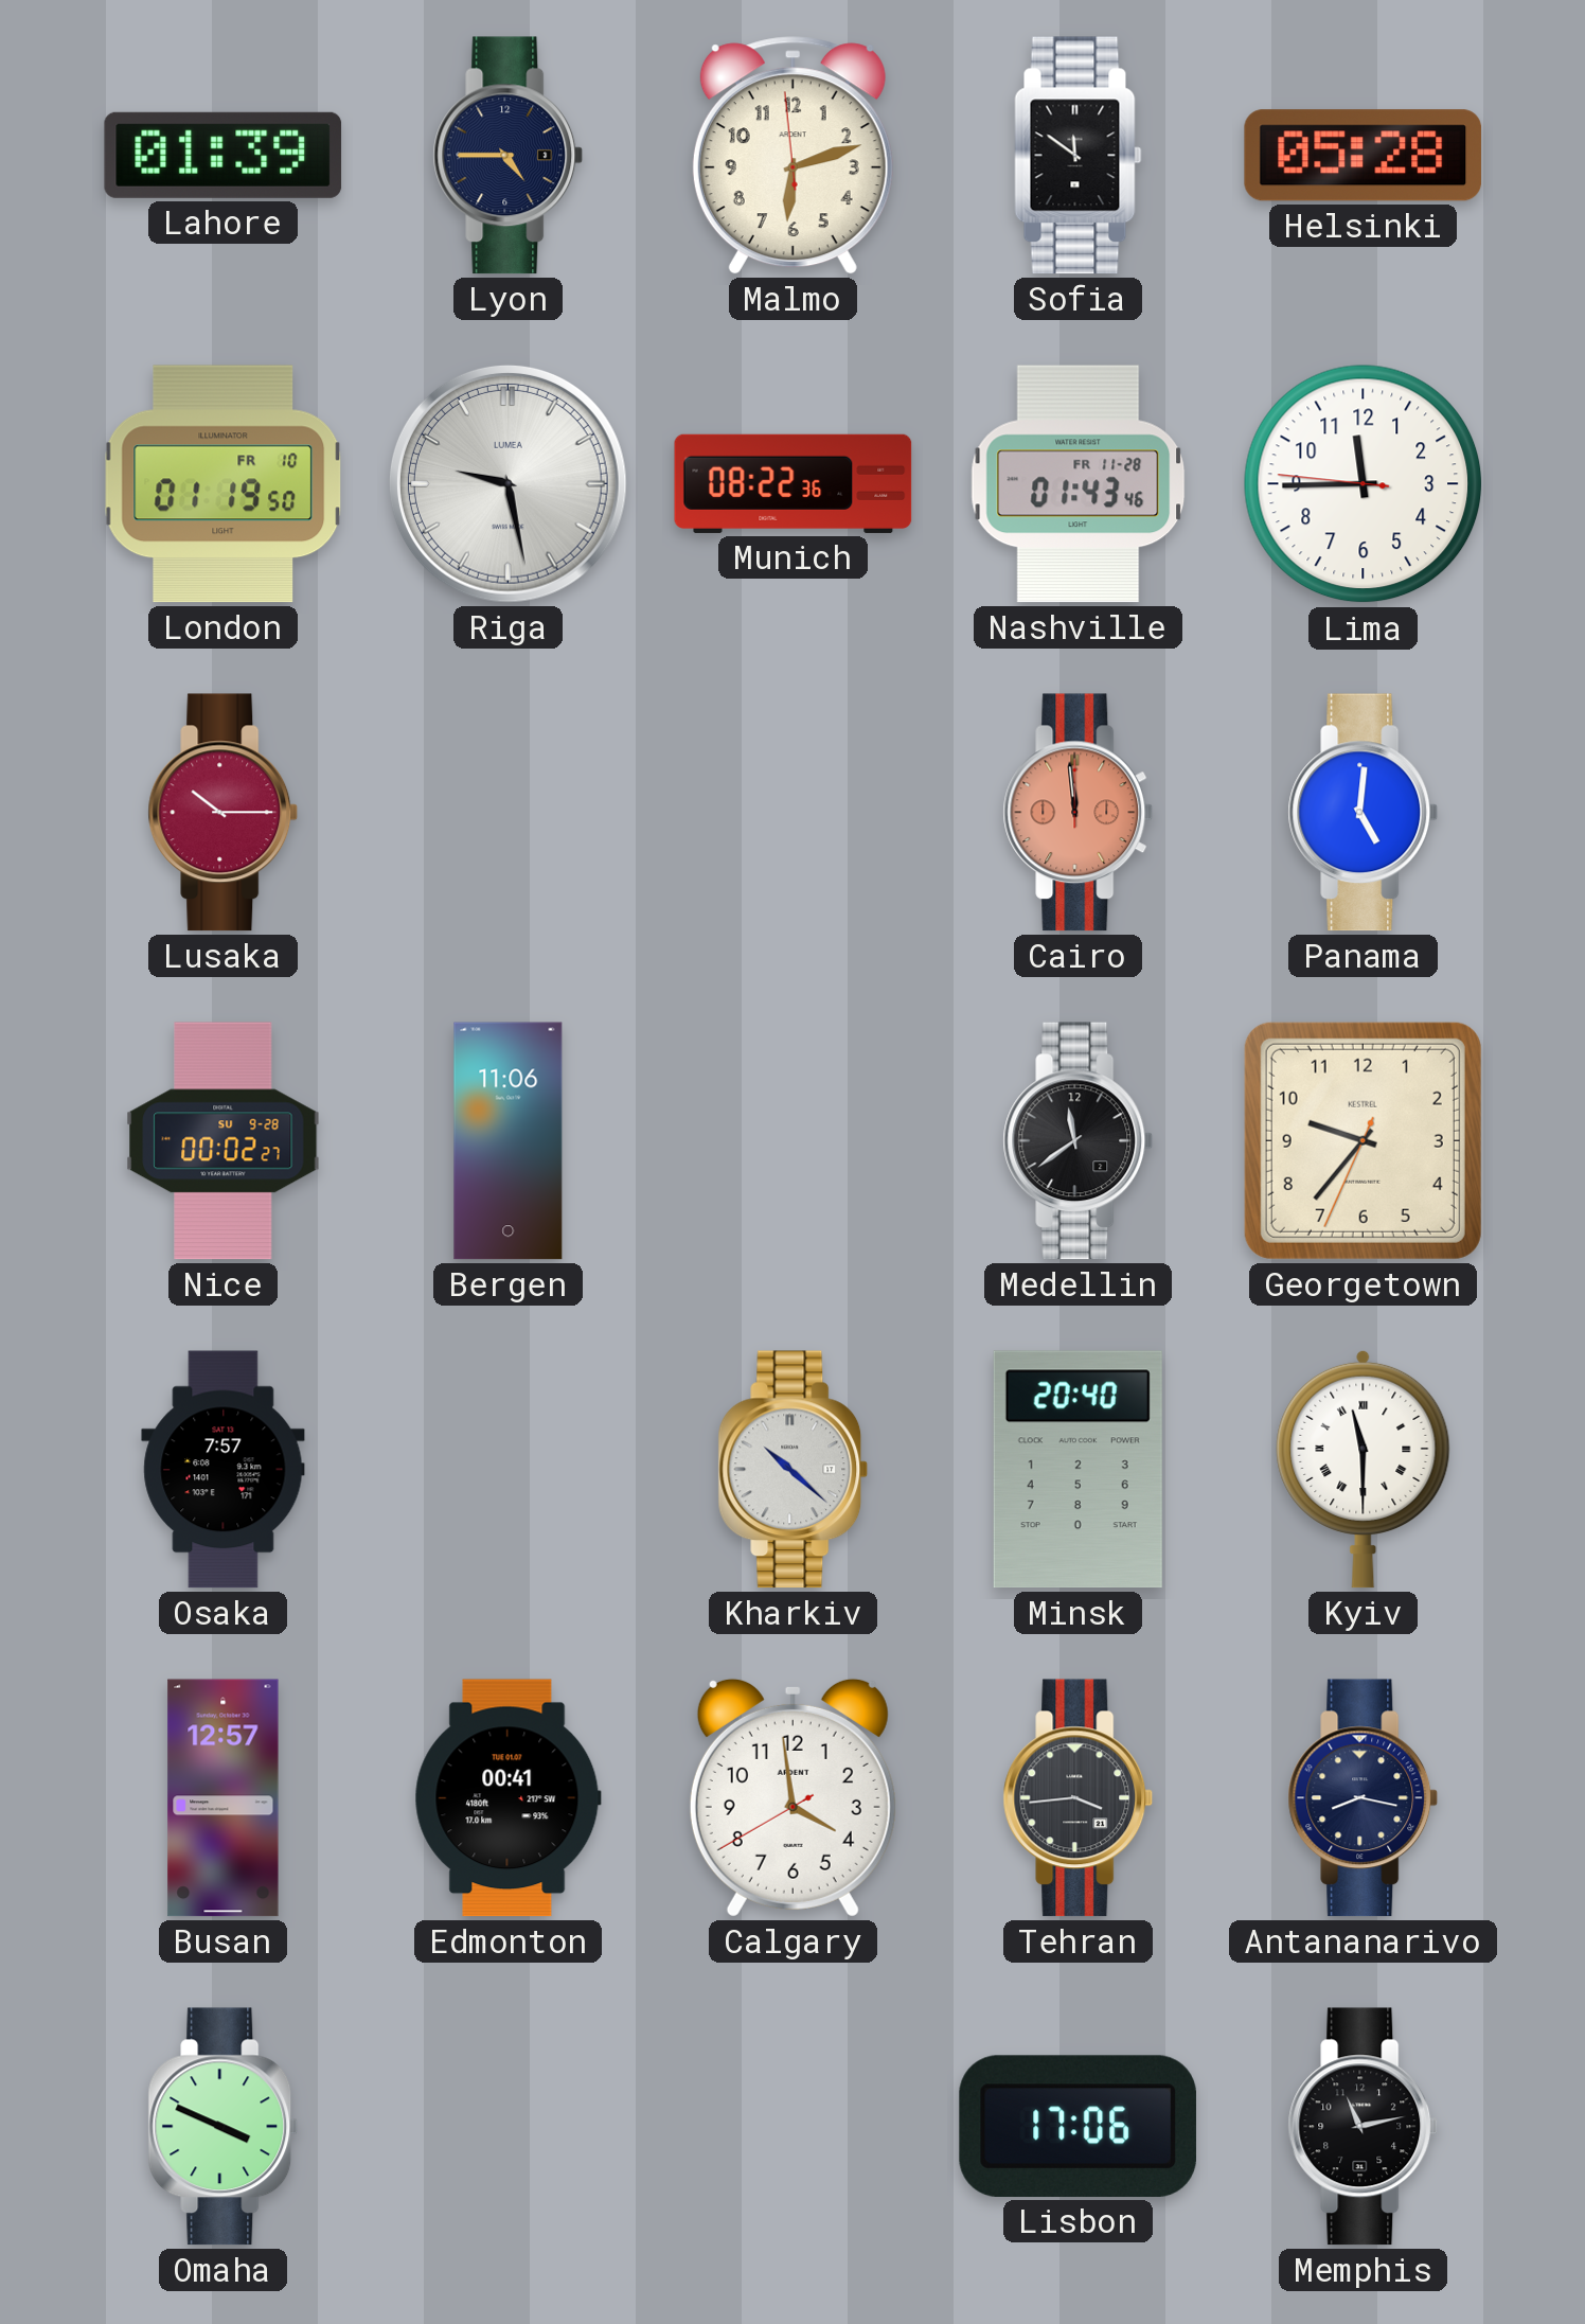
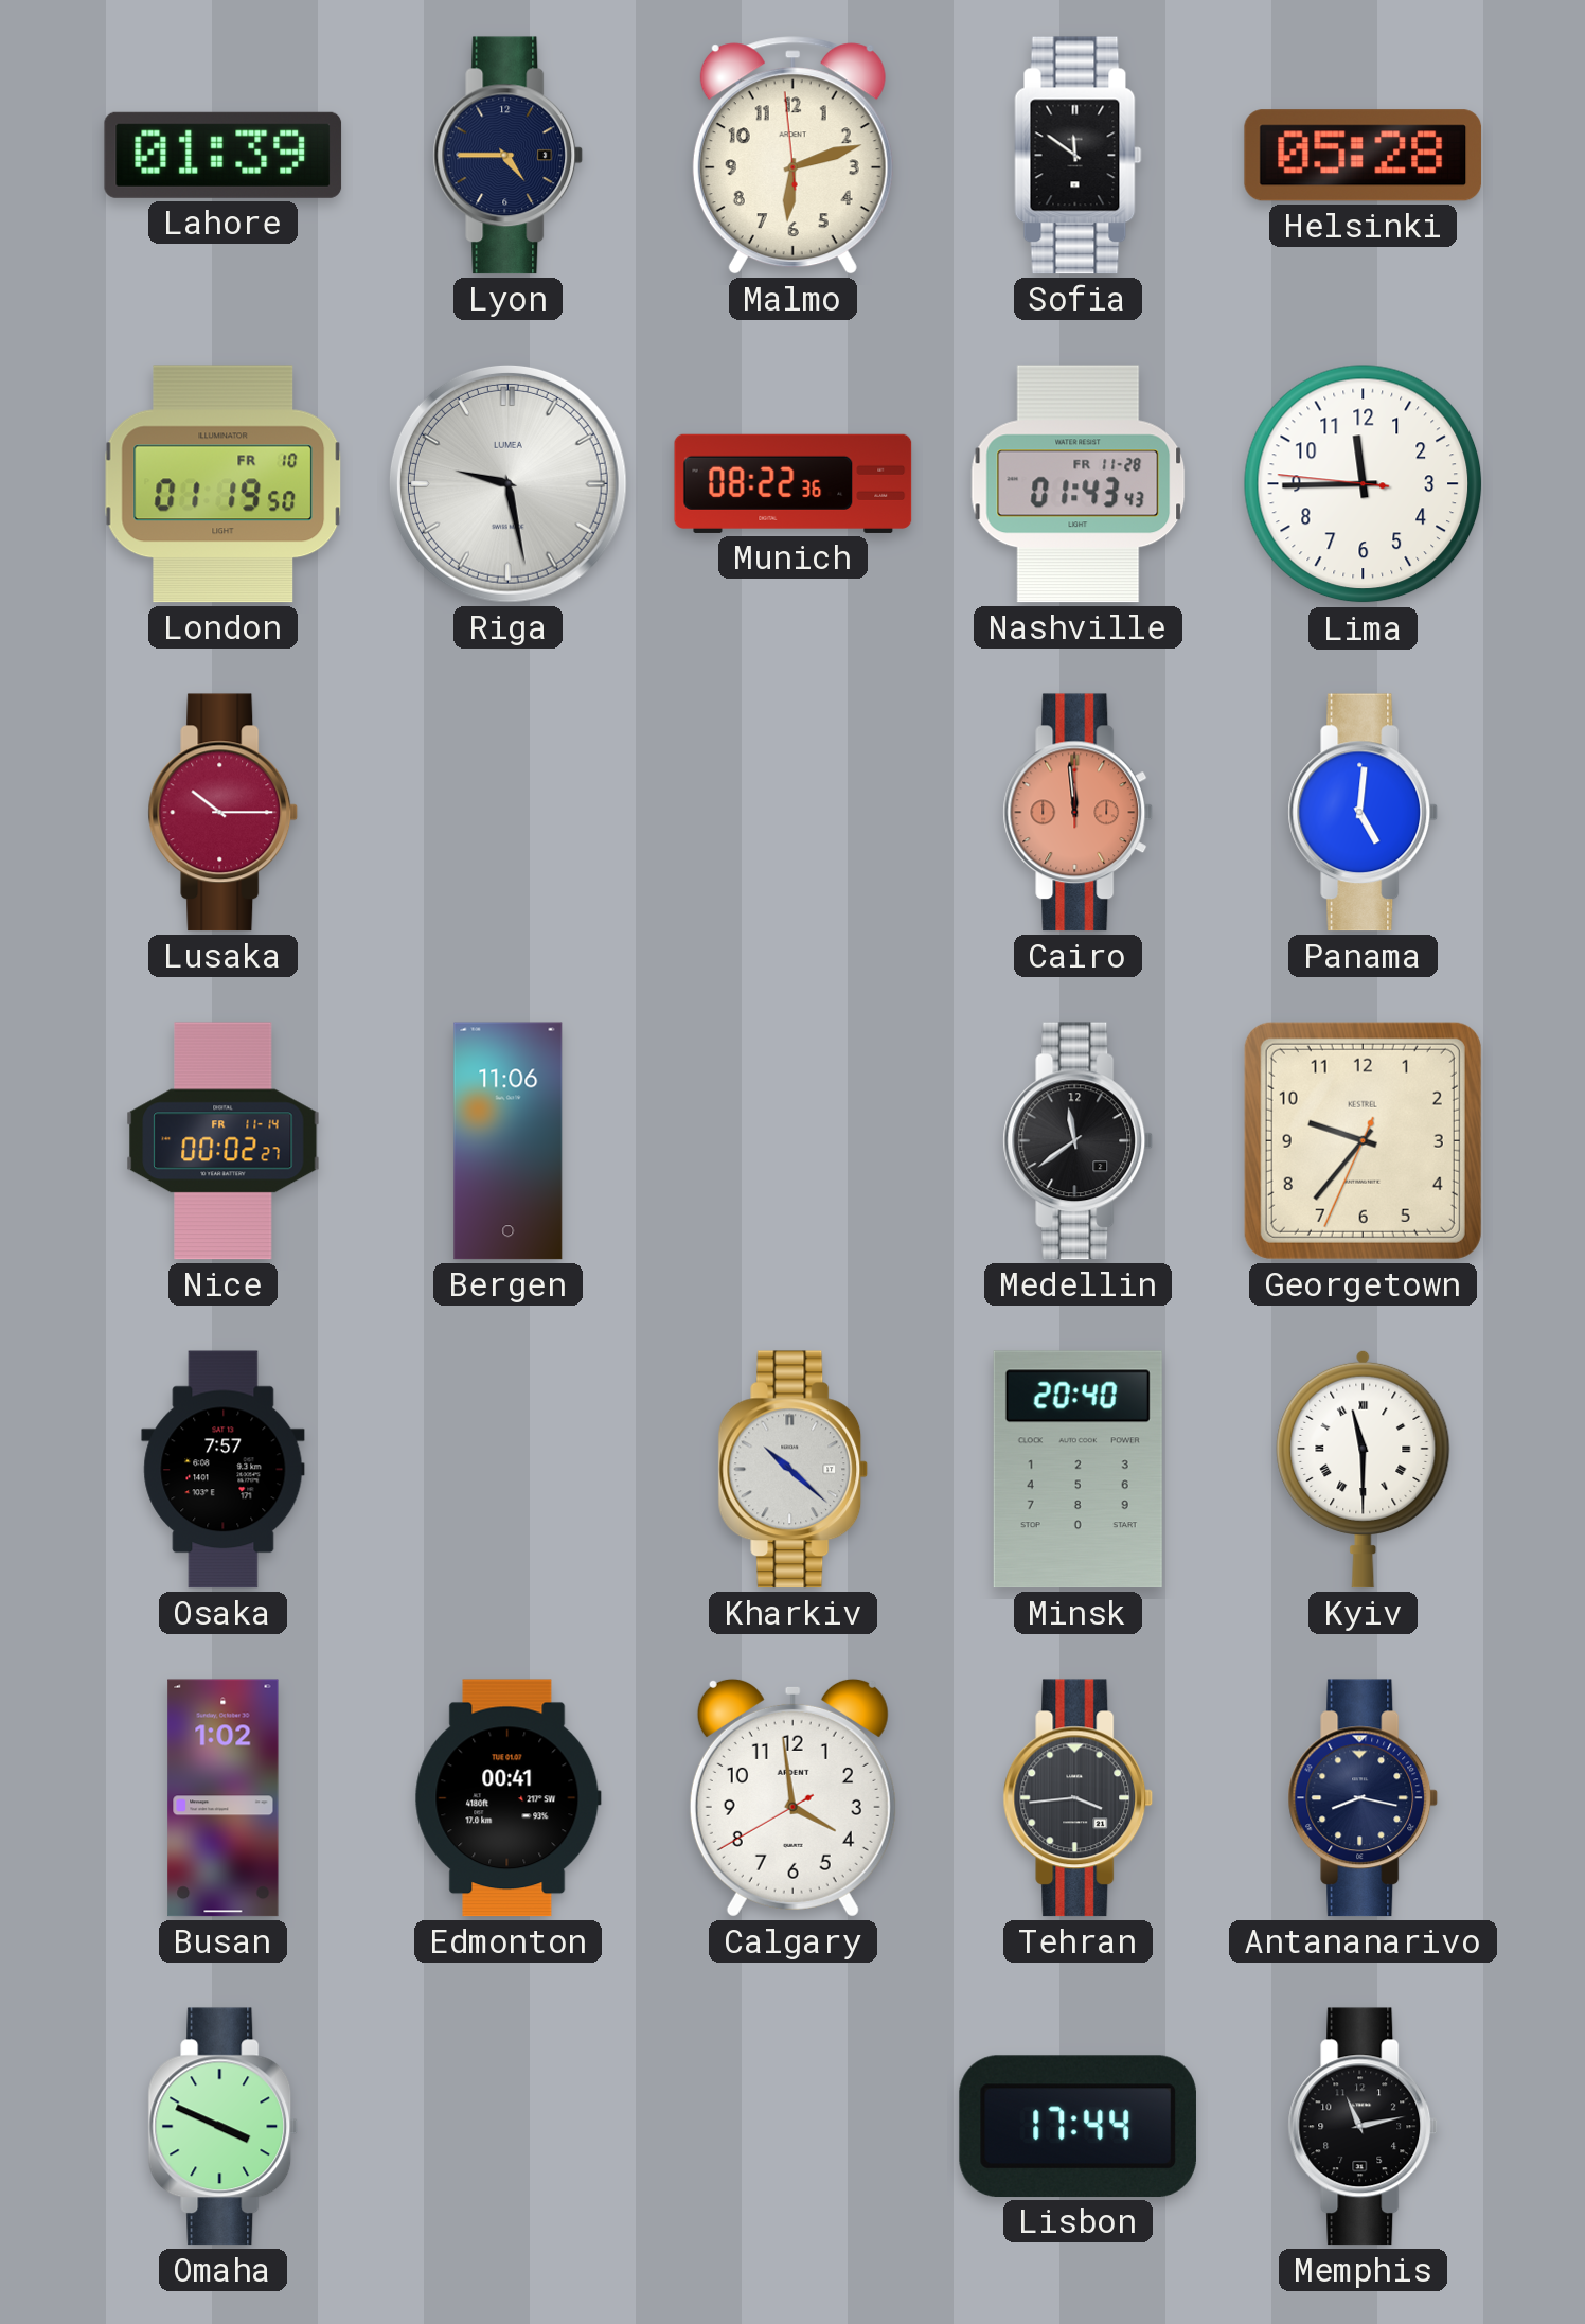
Nashville: 01:43:46 -> 01:43:43
Nice date: SU 9-28 -> FR 11-14
Busan: 12:57 -> 1:02
Lisbon: 17:06 -> 17:44
